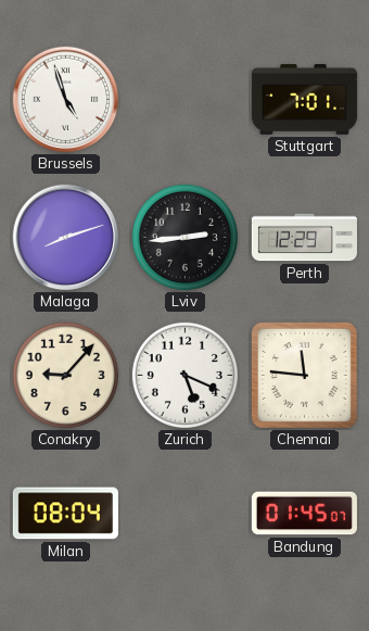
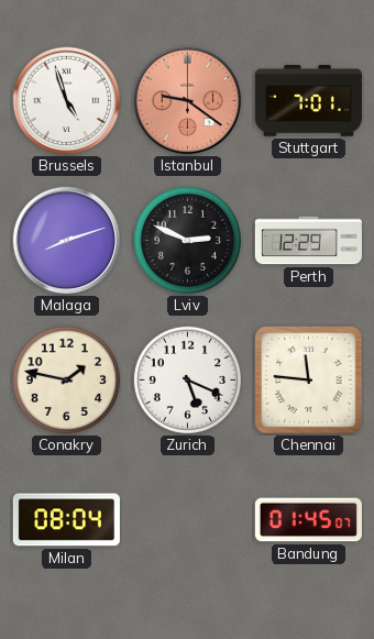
Istanbul: none -> 9:21
Lviv: 2:44 -> 2:49
Conakry: 9:07 -> 1:47
